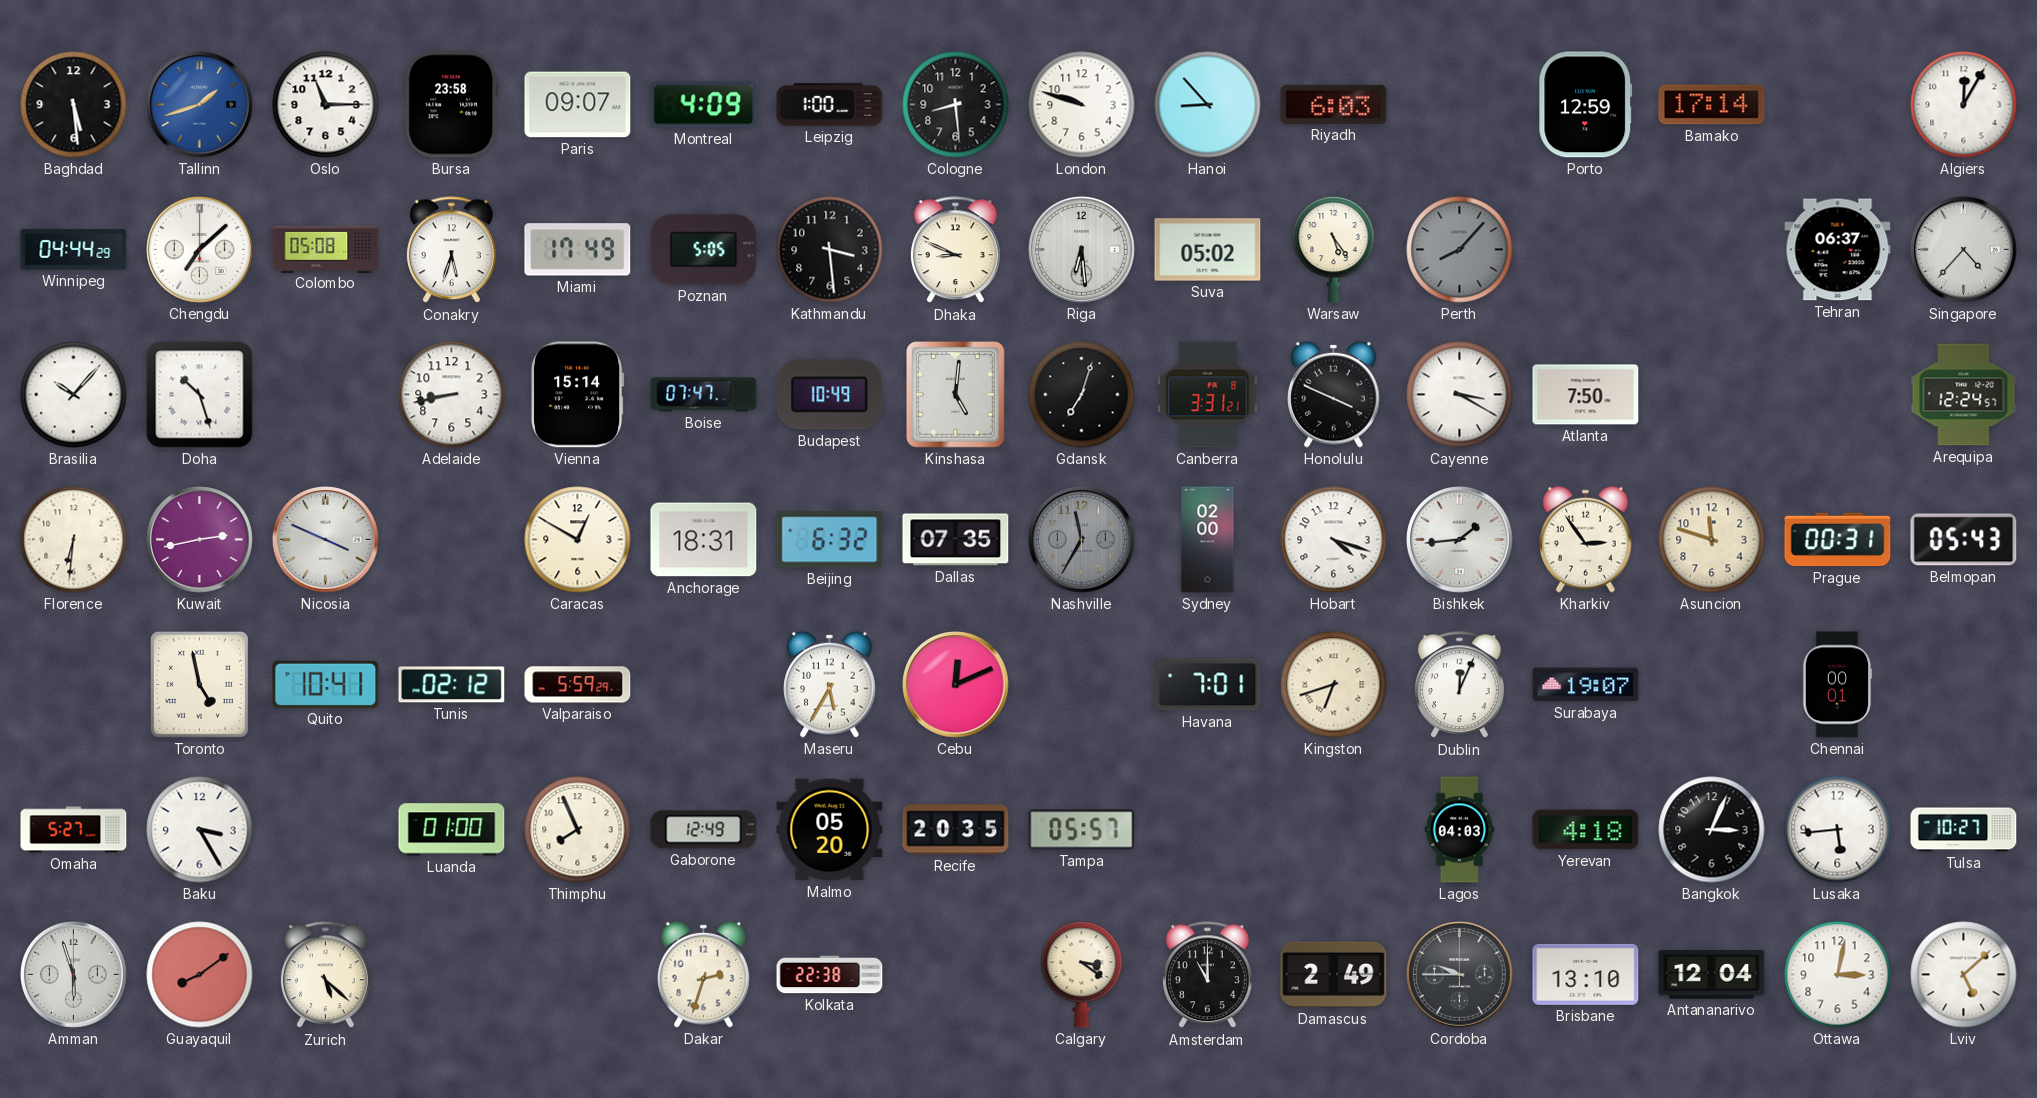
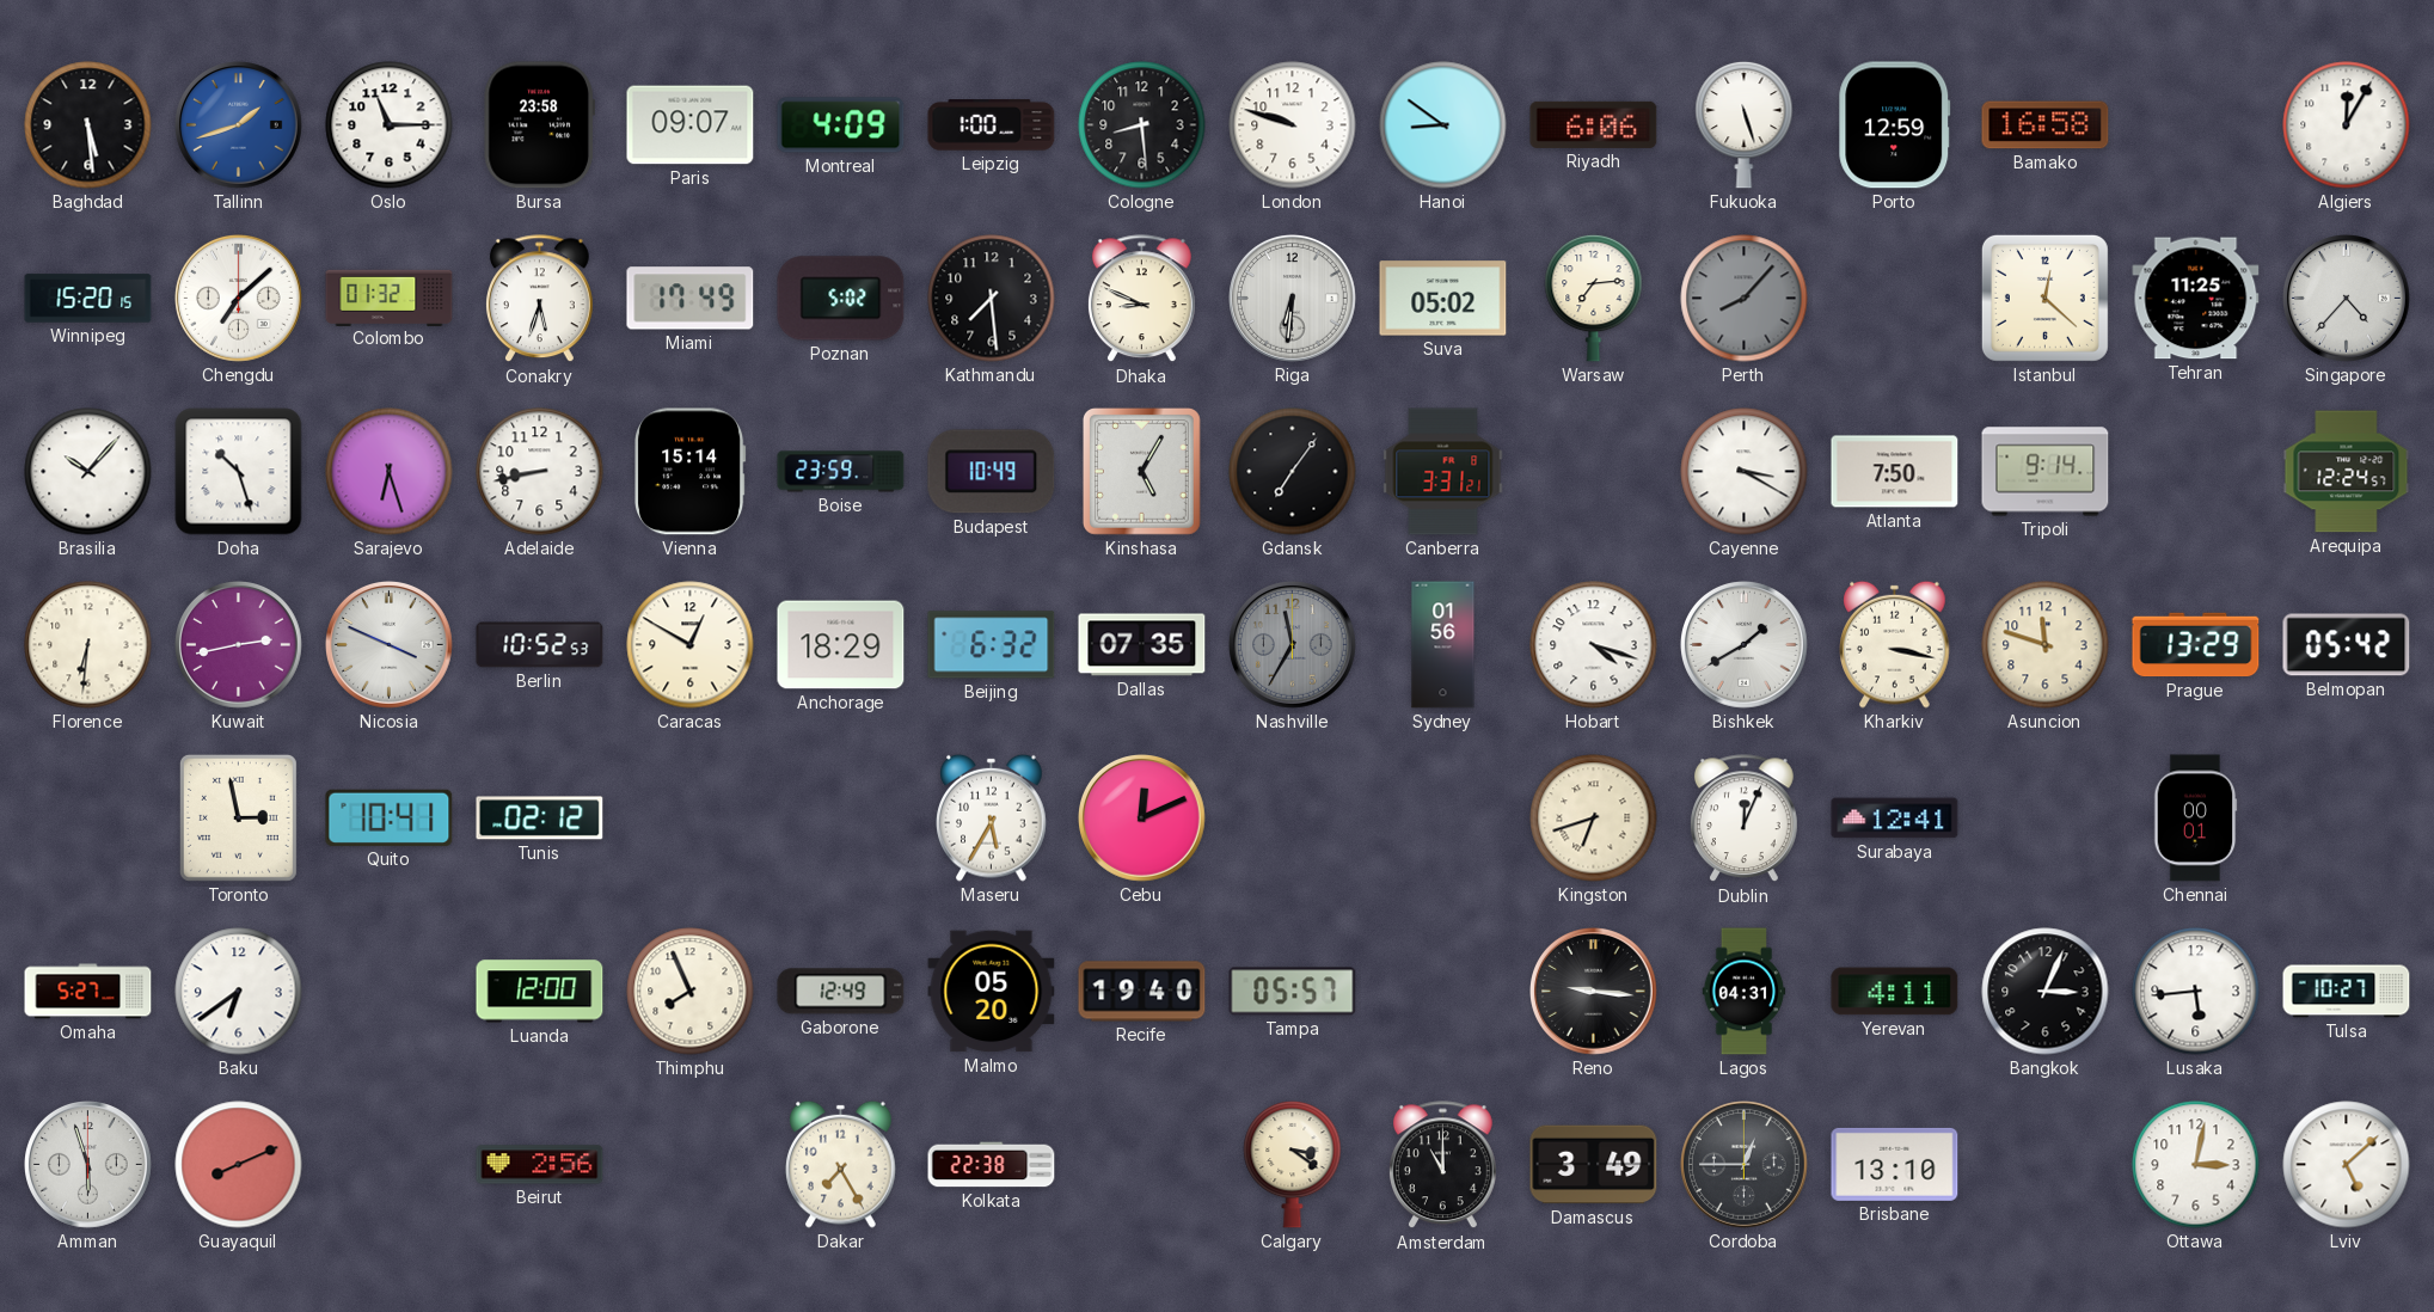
Hanoi: 8:53 -> 8:51
Riyadh: 6:03 -> 6:06
Fukuoka: none -> 5:27
Bamako: 17:14 -> 16:58
Winnipeg: 04:44 -> 15:20
Colombo: 05:08 -> 01:32
Poznan: 5:05 -> 5:02
Kathmandu: 3:29 -> 7:29
Riga: 6:29 -> 6:31
Warsaw: 5:24 -> 7:14
Istanbul: none -> 12:22
Tehran: 06:37 -> 11:25
Sarajevo: none -> 6:27
Boise: 07:47 -> 23:59
Kinshasa: 5:01 -> 5:05
Gdansk: 7:03 -> 7:06
Honolulu: 3:49 -> none
Tripoli: none -> 9:14
Berlin: none -> 10:52
Anchorage: 18:31 -> 18:29
Sydney: 02:00 -> 01:56
Bishkek: 1:44 -> 1:40
Kharkiv: 2:54 -> 3:17
Prague: 00:31 -> 13:29
Belmopan: 05:43 -> 05:42
Toronto: 4:58 -> 2:58
Valparaiso: 5:59 -> none
Havana: 7:01 -> none
Surabaya: 19:07 -> 12:41
Baku: 3:25 -> 6:39
Luanda: 01:00 -> 12:00
Recife: 20:35 -> 19:40
Reno: none -> 9:16
Lagos: 04:03 -> 04:31
Yerevan: 4:18 -> 4:11
Guayaquil: 8:09 -> 8:11
Zurich: 5:22 -> none
Beirut: none -> 2:56
Dakar: 2:33 -> 7:25
Damascus: 2:49 -> 3:49
Cordoba: 9:45 -> 12:45
Antananarivo: 12:04 -> none
